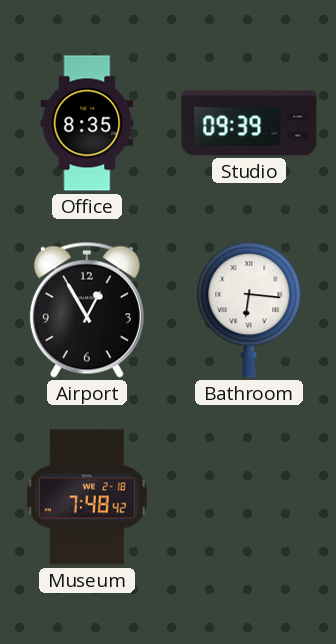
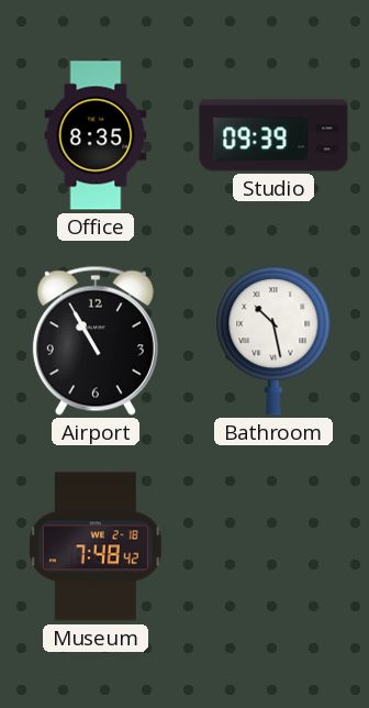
Airport: 12:55 -> 10:55
Bathroom: 6:16 -> 10:28
